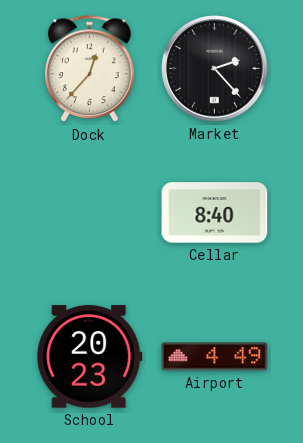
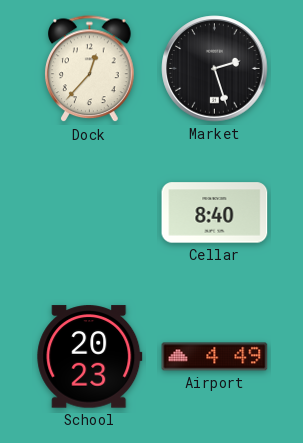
Market: 2:23 -> 2:27
